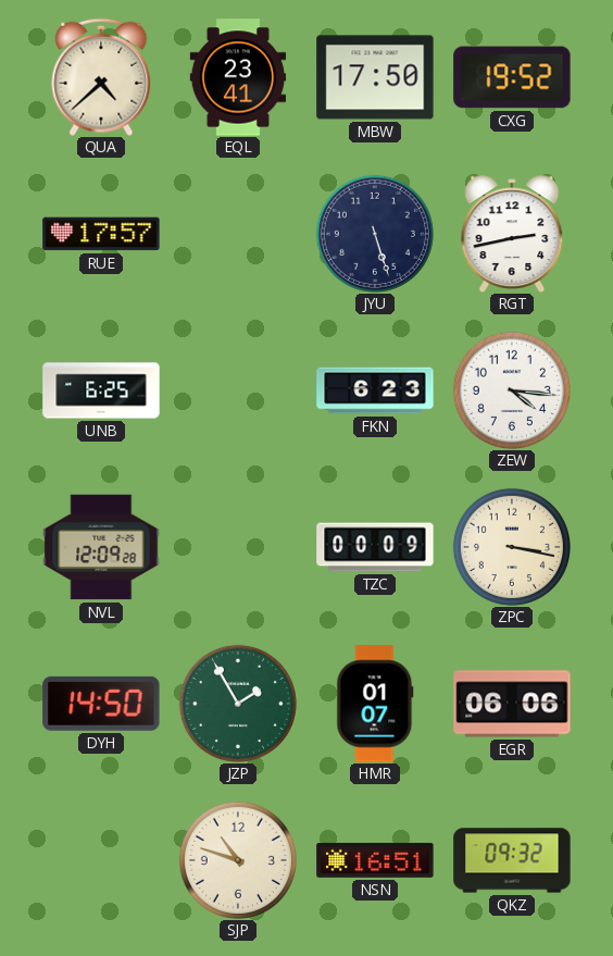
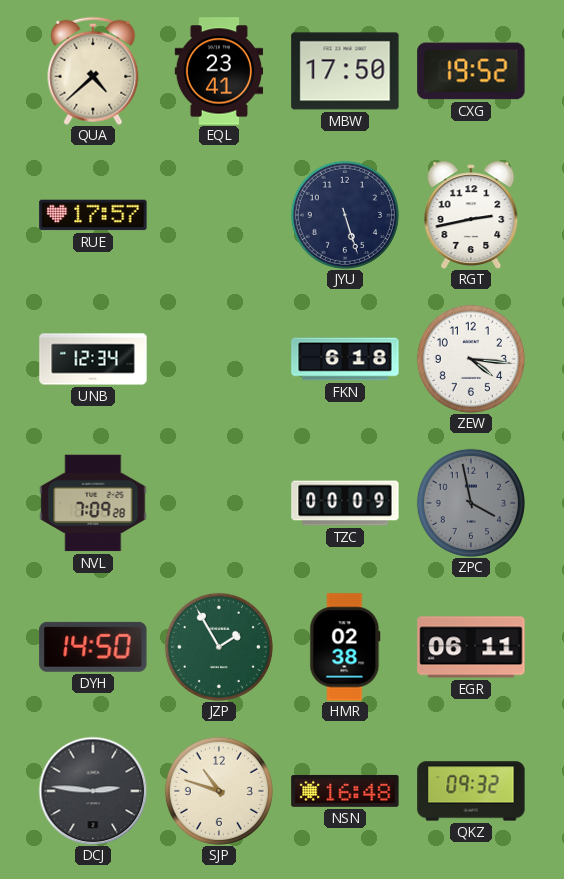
UNB: 6:25 -> 12:34
FKN: 6:23 -> 6:18
NVL: 12:09 -> 7:09
ZPC: 3:17 -> 3:58
ZPC dial: cream -> grey
HMR: 01:07 -> 02:38
EGR: 06:06 -> 06:11
DCJ: none -> 2:46
NSN: 16:51 -> 16:48
